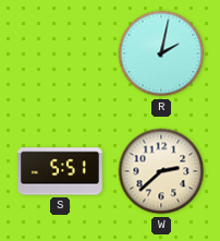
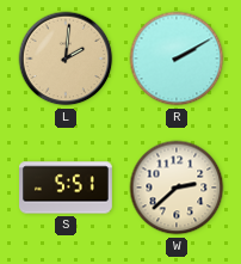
L: none -> 2:01
R: 2:02 -> 2:10
